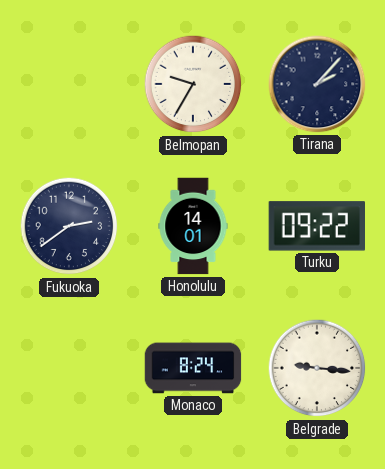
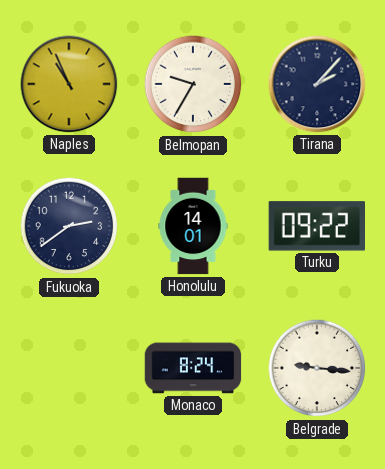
Naples: none -> 10:56
